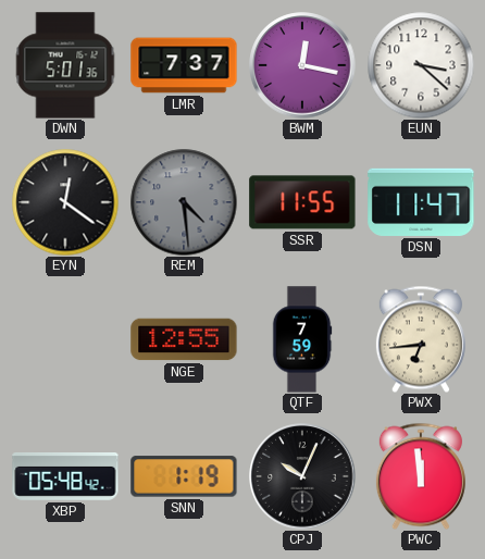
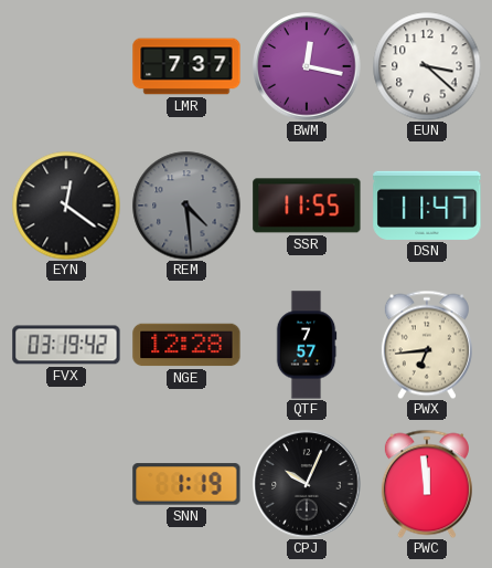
DWN: 5:01 -> none
FVX: none -> 03:19
NGE: 12:55 -> 12:28
QTF: 7:59 -> 7:57
XBP: 05:48 -> none
